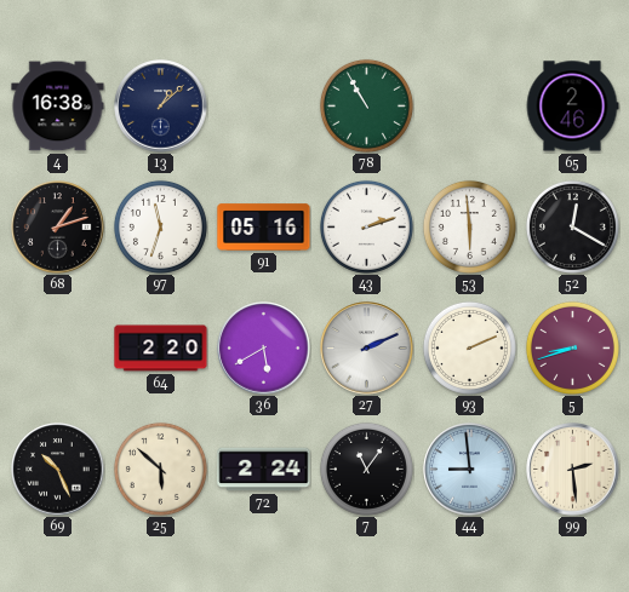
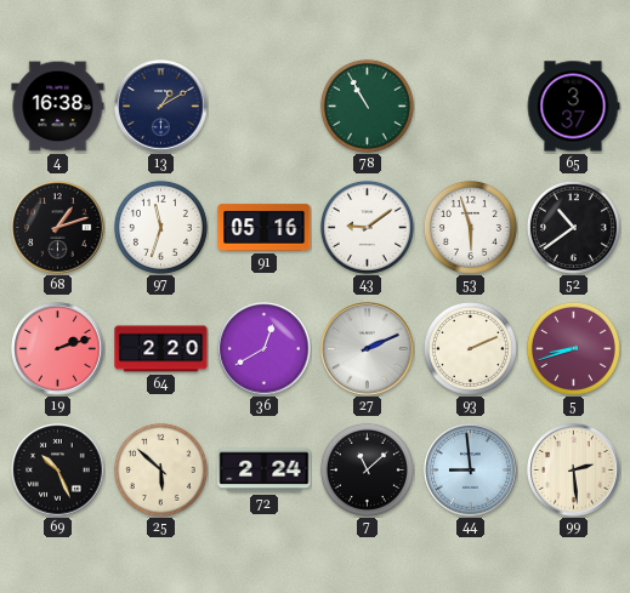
13: 1:08 -> 1:10
65: 2:46 -> 3:37
43: 2:12 -> 9:09
53: 5:59 -> 5:57
52: 12:20 -> 10:39
19: none -> 2:12
36: 5:40 -> 12:40
7: 11:06 -> 11:08
